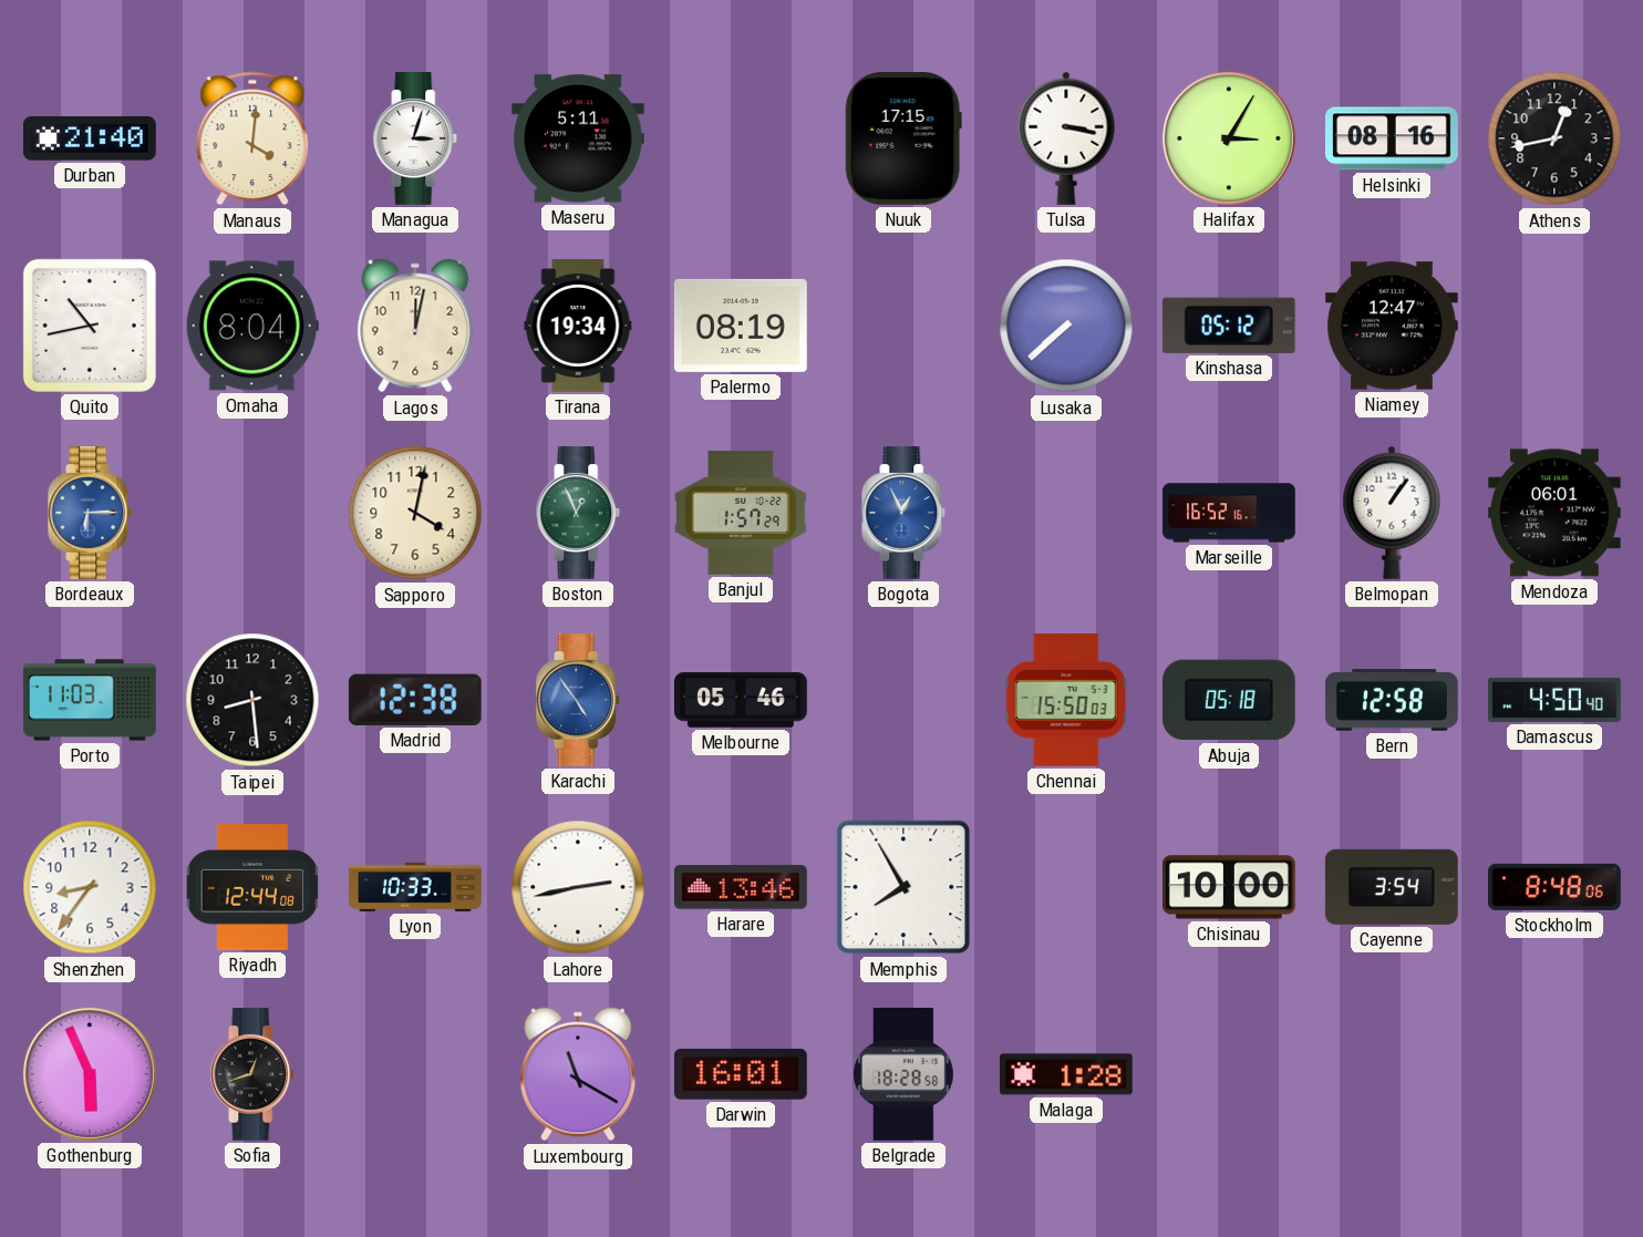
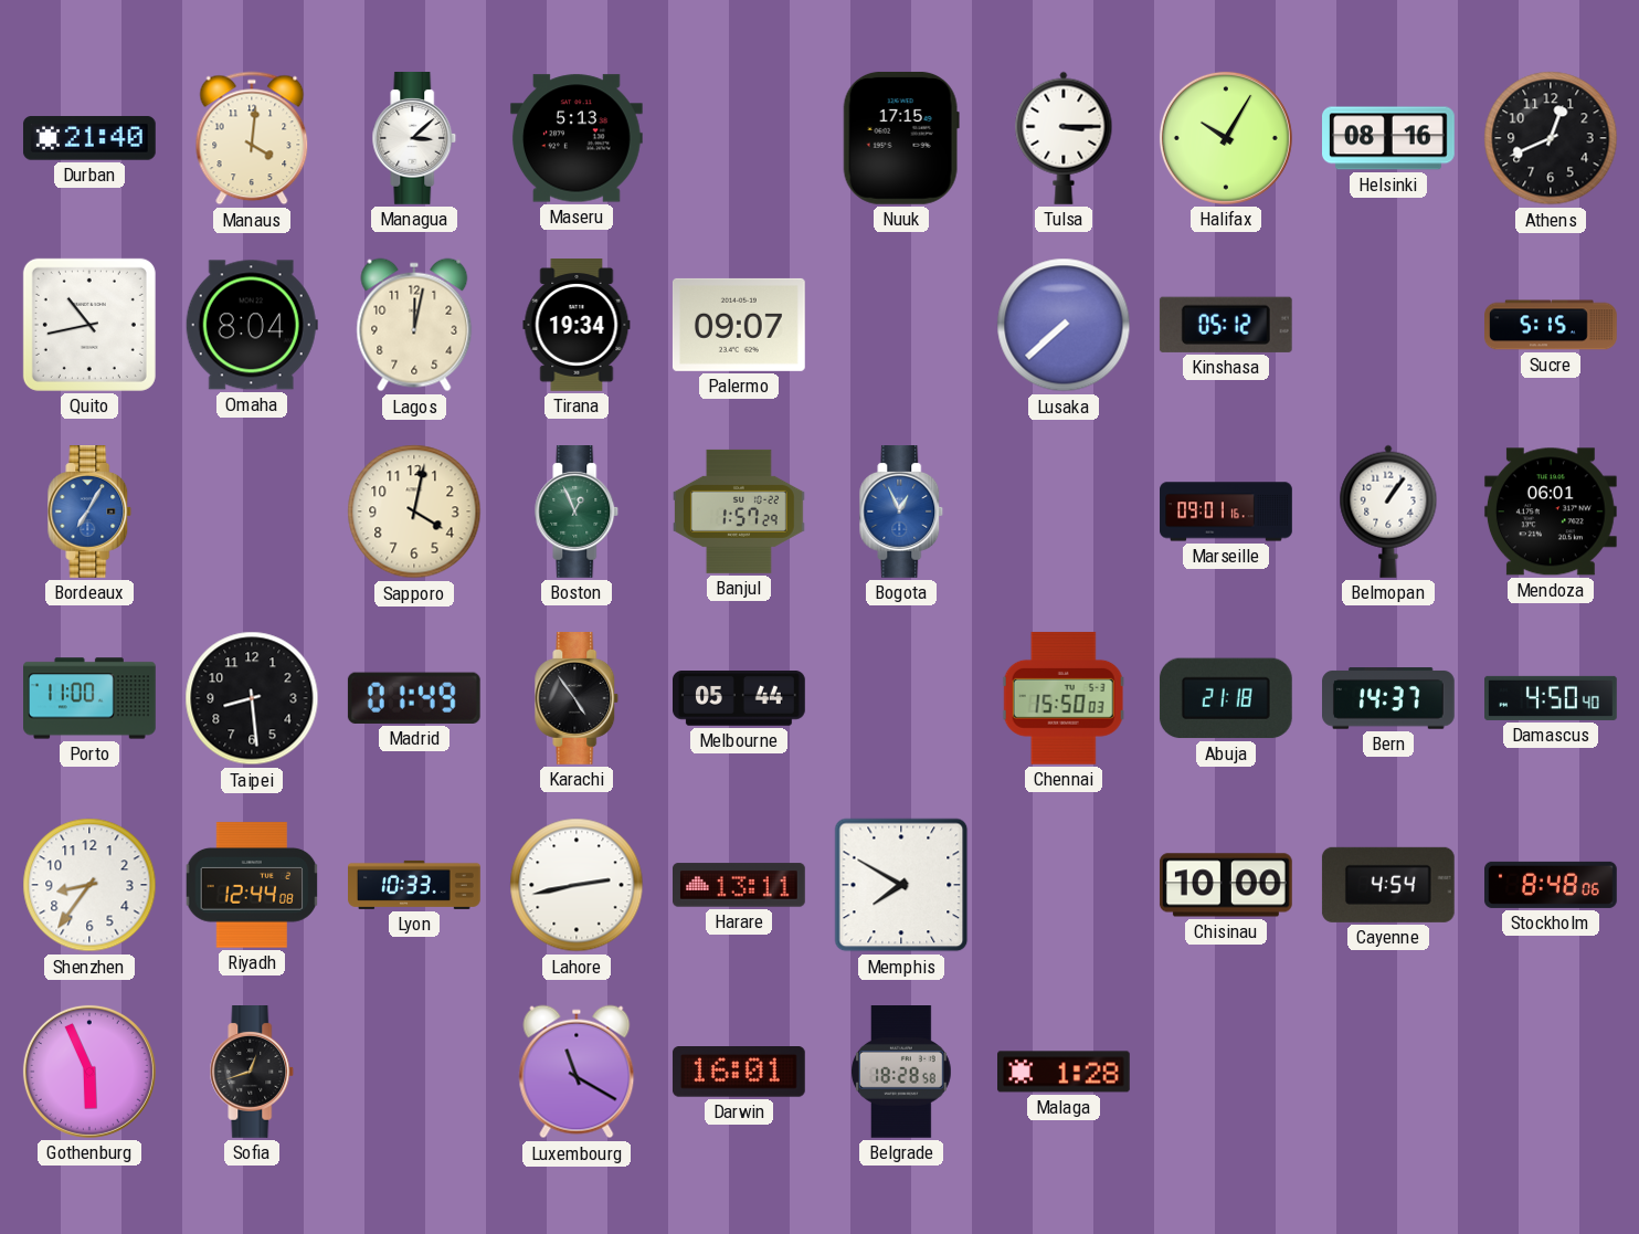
Managua: 3:03 -> 3:08
Maseru: 5:11 -> 5:13
Tulsa: 3:17 -> 3:15
Halifax: 3:05 -> 10:05
Athens: 12:43 -> 12:41
Palermo: 08:19 -> 09:07
Niamey: 12:47 -> none
Sucre: none -> 5:15
Bordeaux: 6:15 -> 7:05
Marseille: 16:52 -> 09:01
Porto: 11:03 -> 11:00
Madrid: 12:38 -> 01:49
Karachi dial: blue -> black
Melbourne: 05:46 -> 05:44
Abuja: 05:18 -> 21:18
Bern: 12:58 -> 14:37
Harare: 13:46 -> 13:11
Memphis: 7:55 -> 7:50
Cayenne: 3:54 -> 4:54
